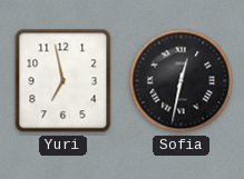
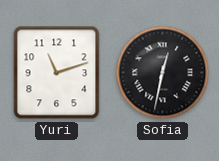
Yuri: 6:58 -> 11:12
